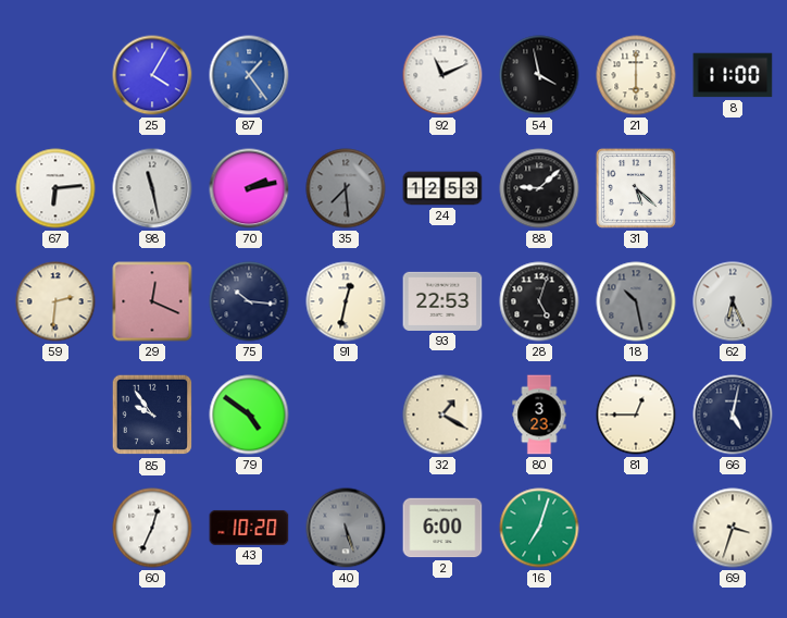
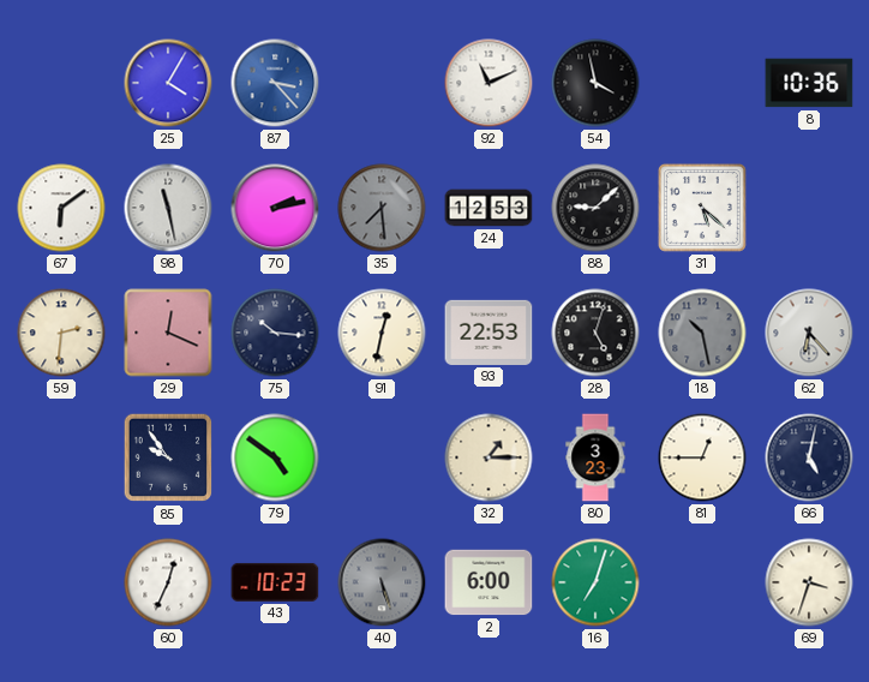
87: 1:24 -> 3:23
21: 6:00 -> none
8: 11:00 -> 10:36
67: 6:14 -> 6:09
62: 6:26 -> 6:23
32: 1:20 -> 1:15
43: 10:20 -> 10:23
